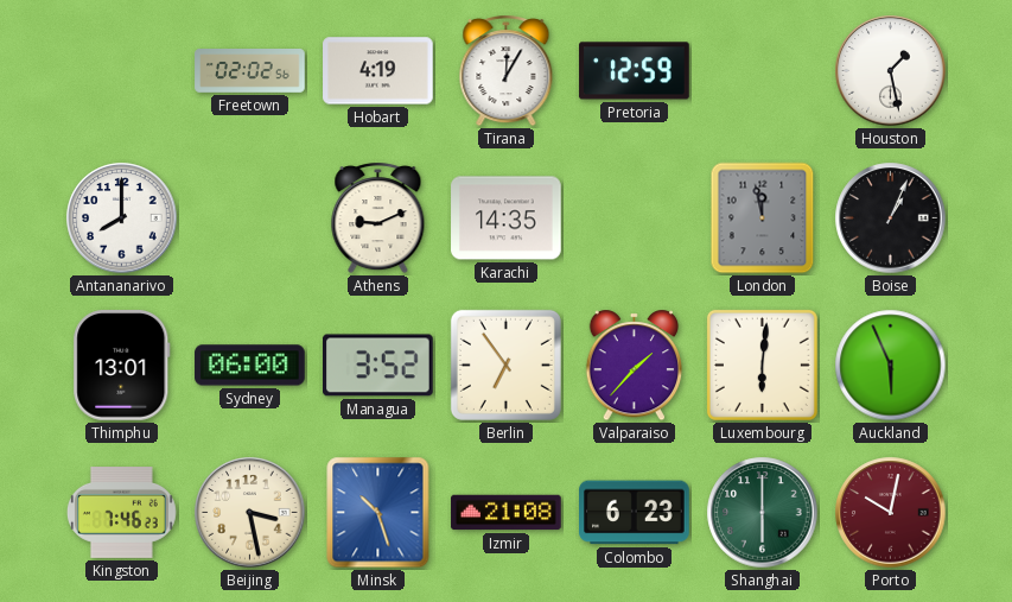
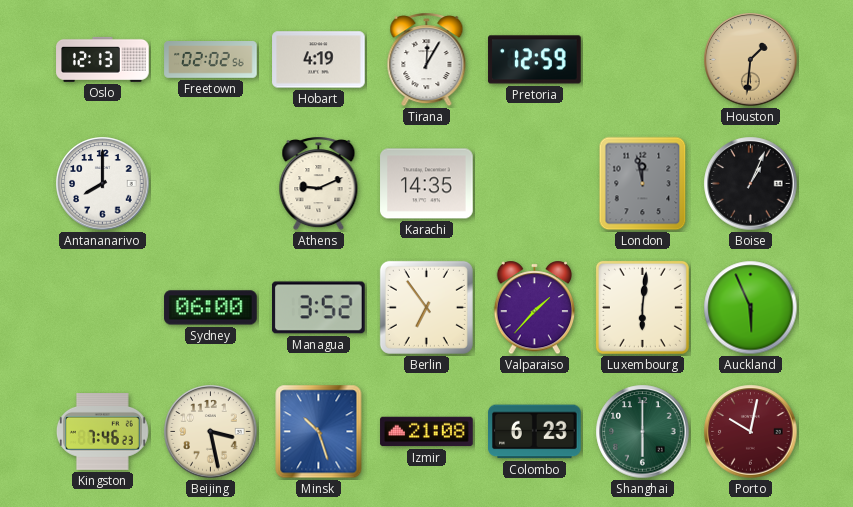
Oslo: none -> 12:13
Houston: 1:28 -> 1:31
Houston dial: white -> champagne
Thimphu: 13:01 -> none
